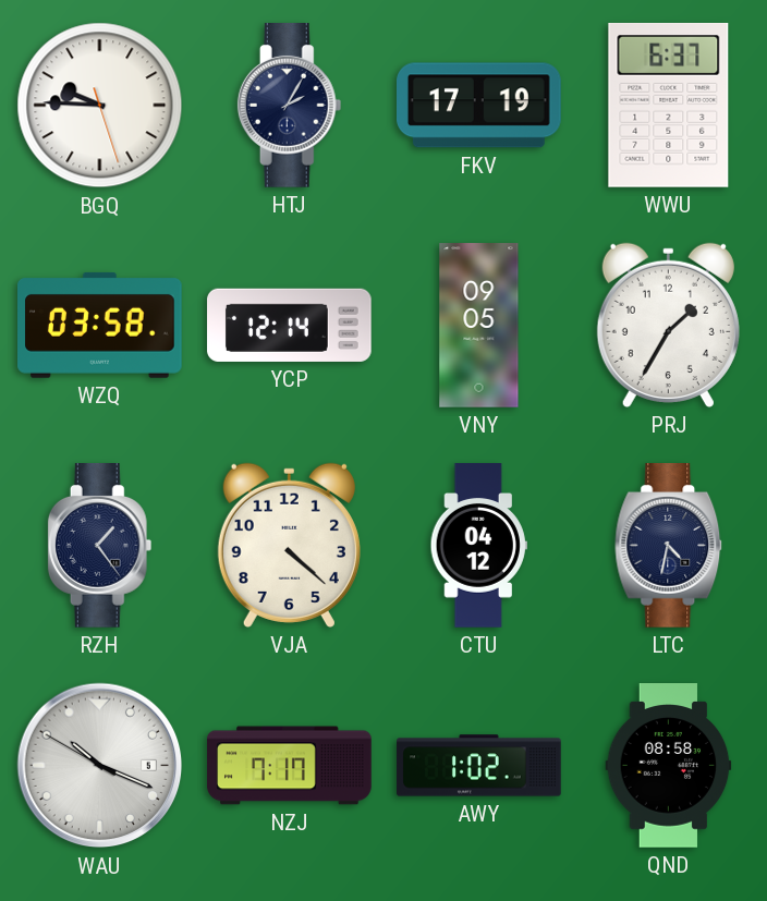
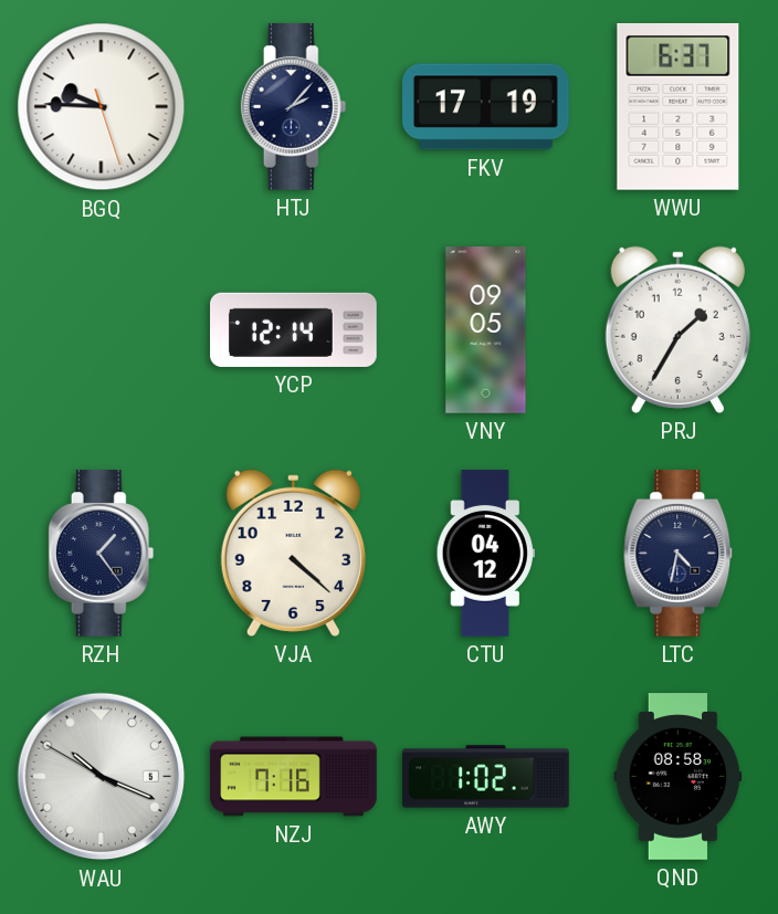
HTJ: 2:05 -> 2:07
WZQ: 03:58 -> none
NZJ: 7:17 -> 7:16
